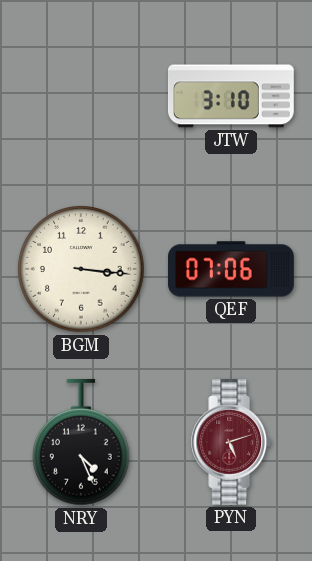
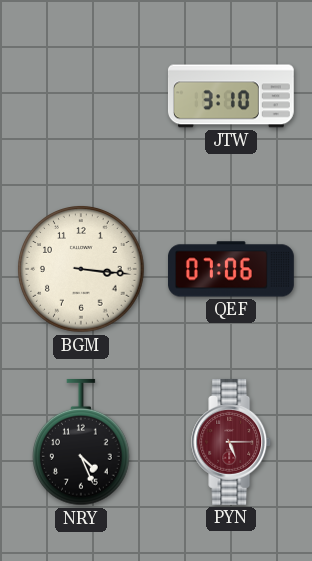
PYN: 5:12 -> 5:15
